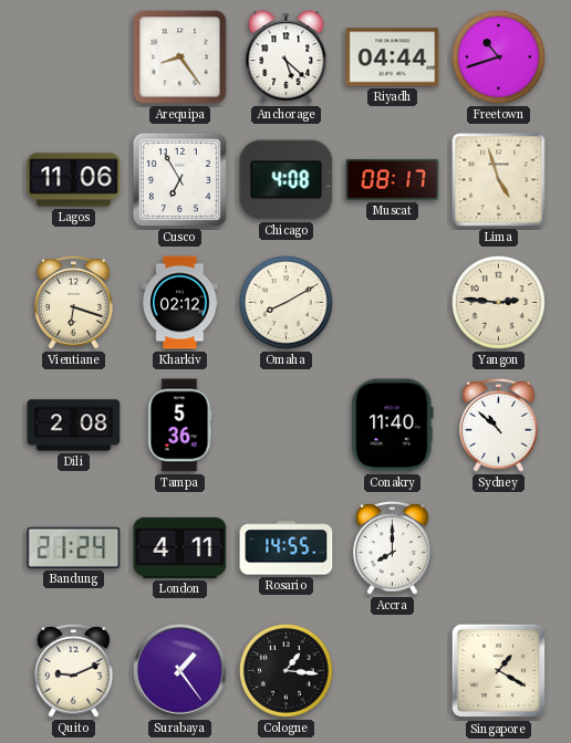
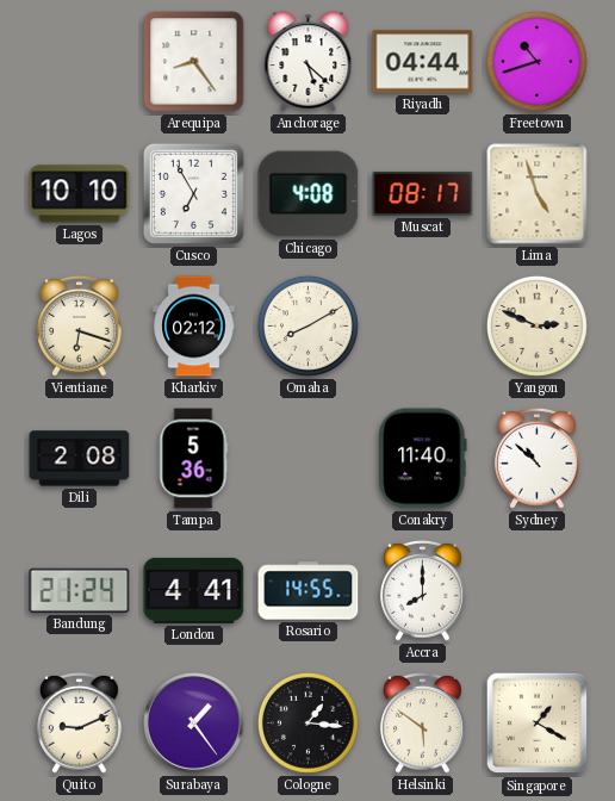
Lagos: 11:06 -> 10:10
Yangon: 2:46 -> 2:49
London: 4:11 -> 4:41
Helsinki: none -> 5:51
